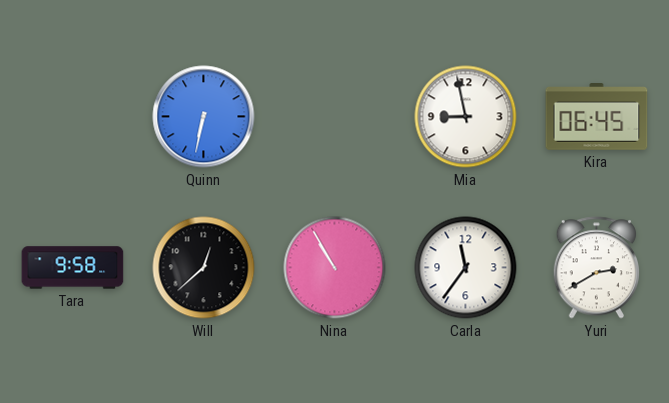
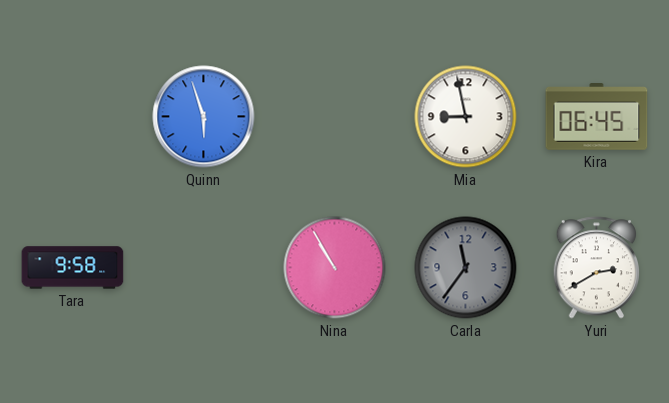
Quinn: 6:32 -> 5:57
Will: 12:38 -> none
Carla dial: white -> grey
